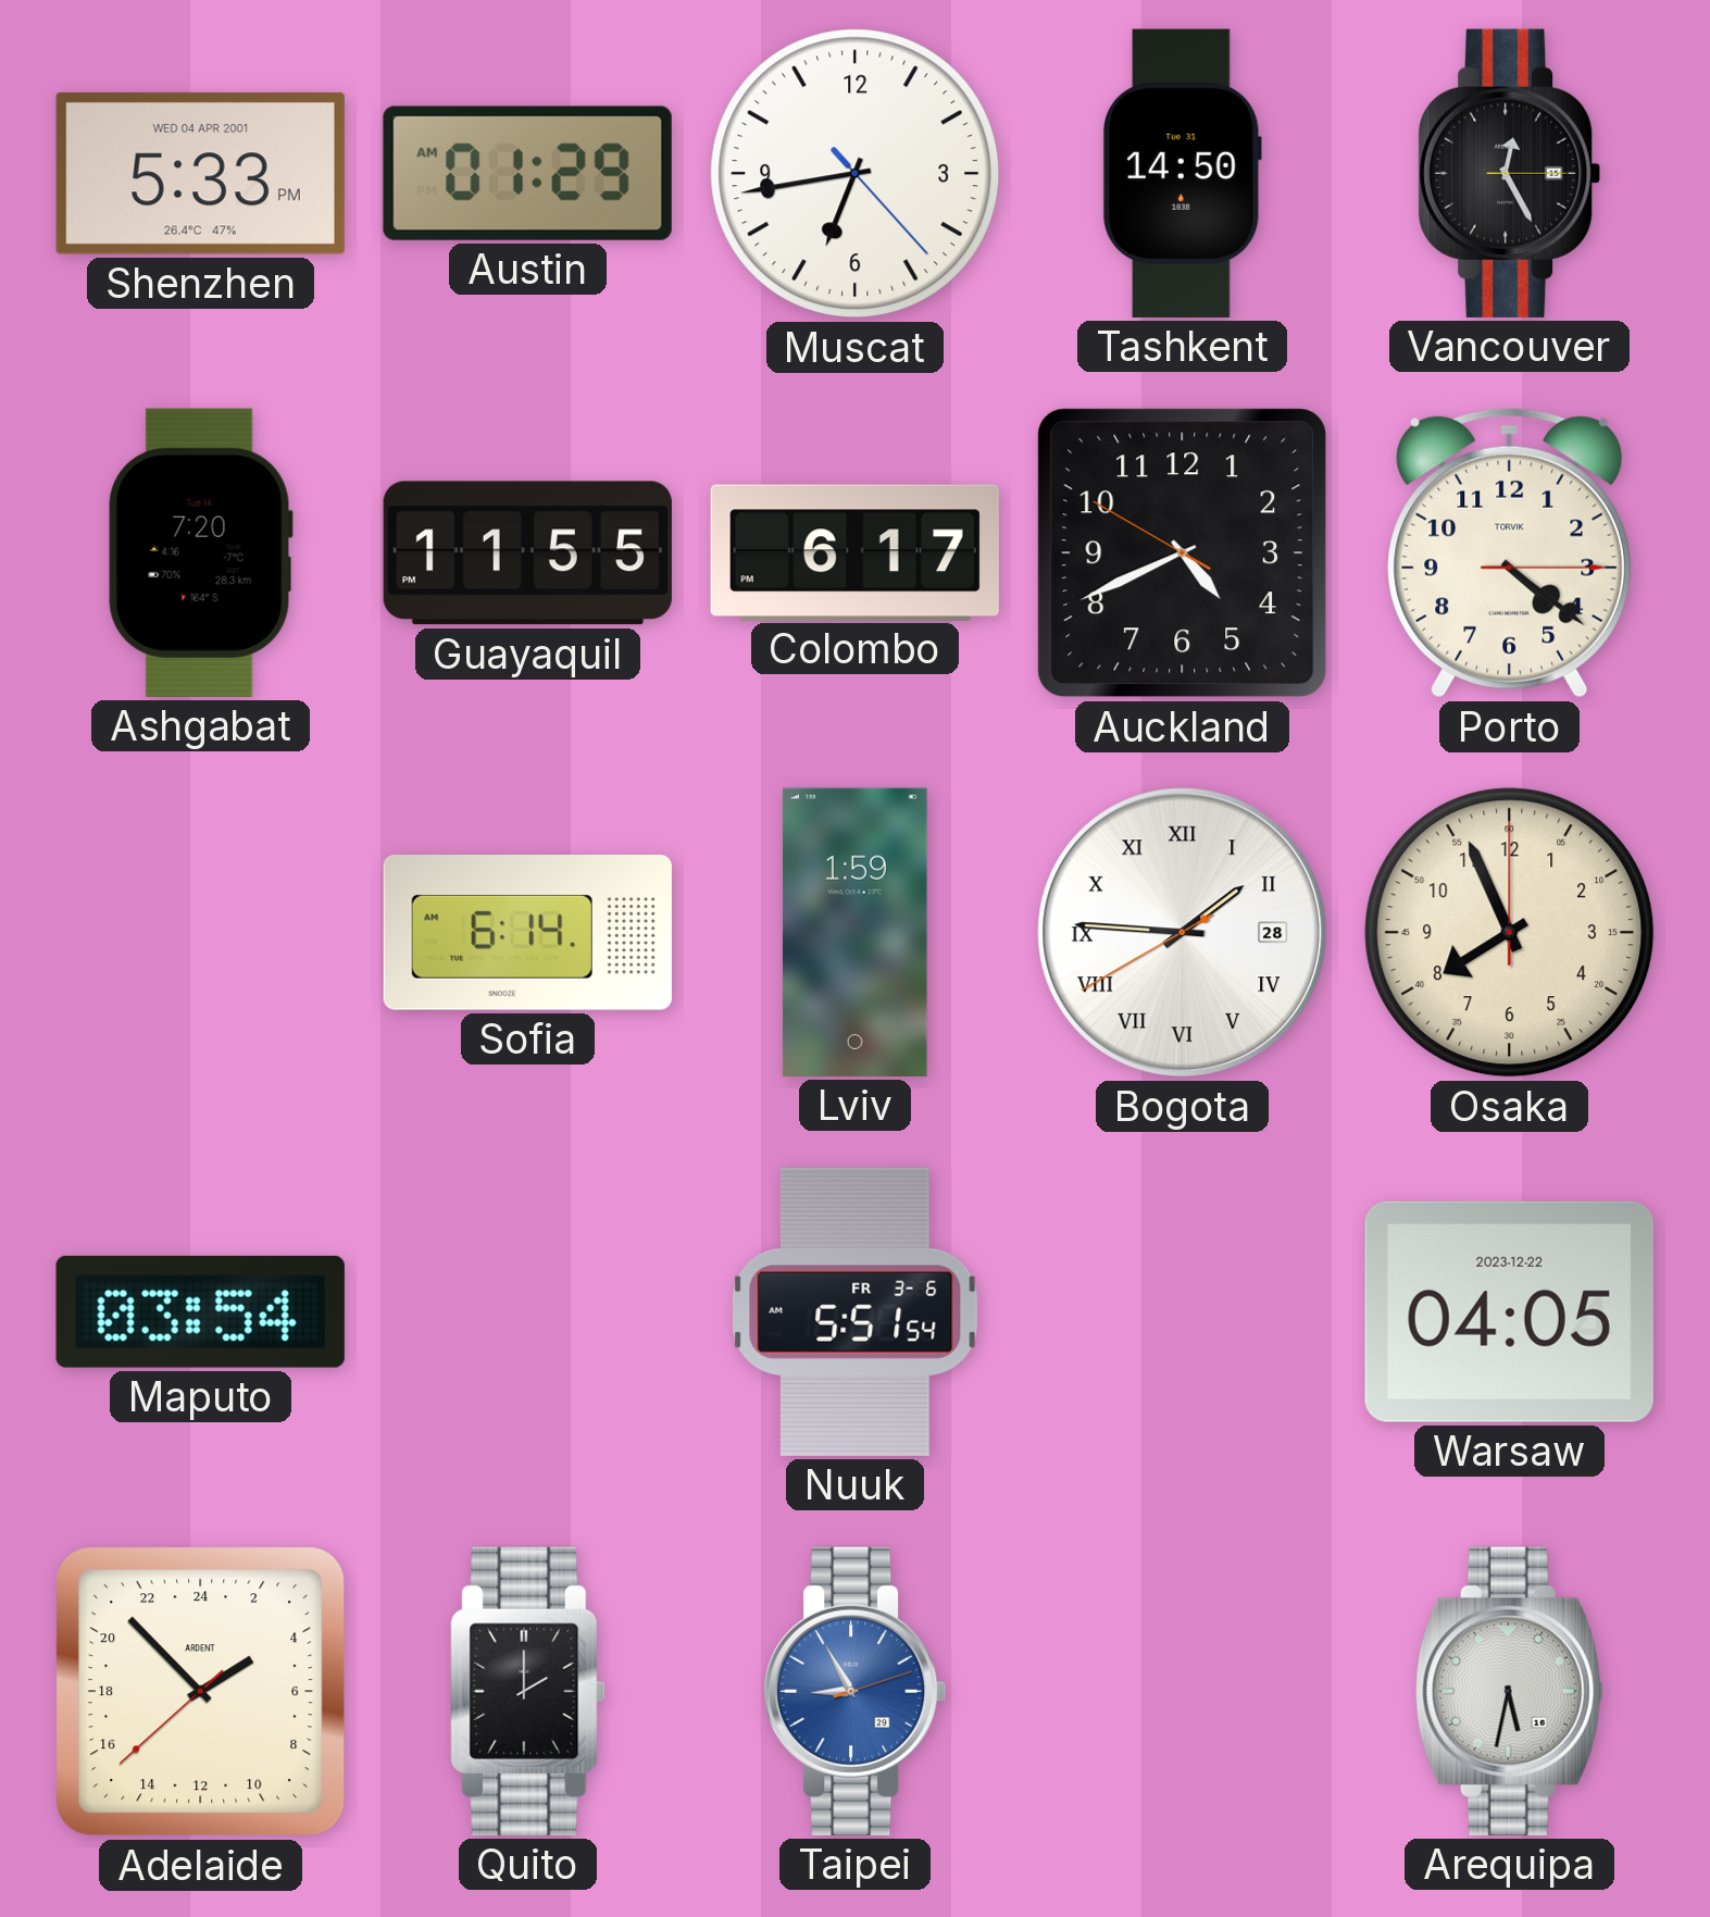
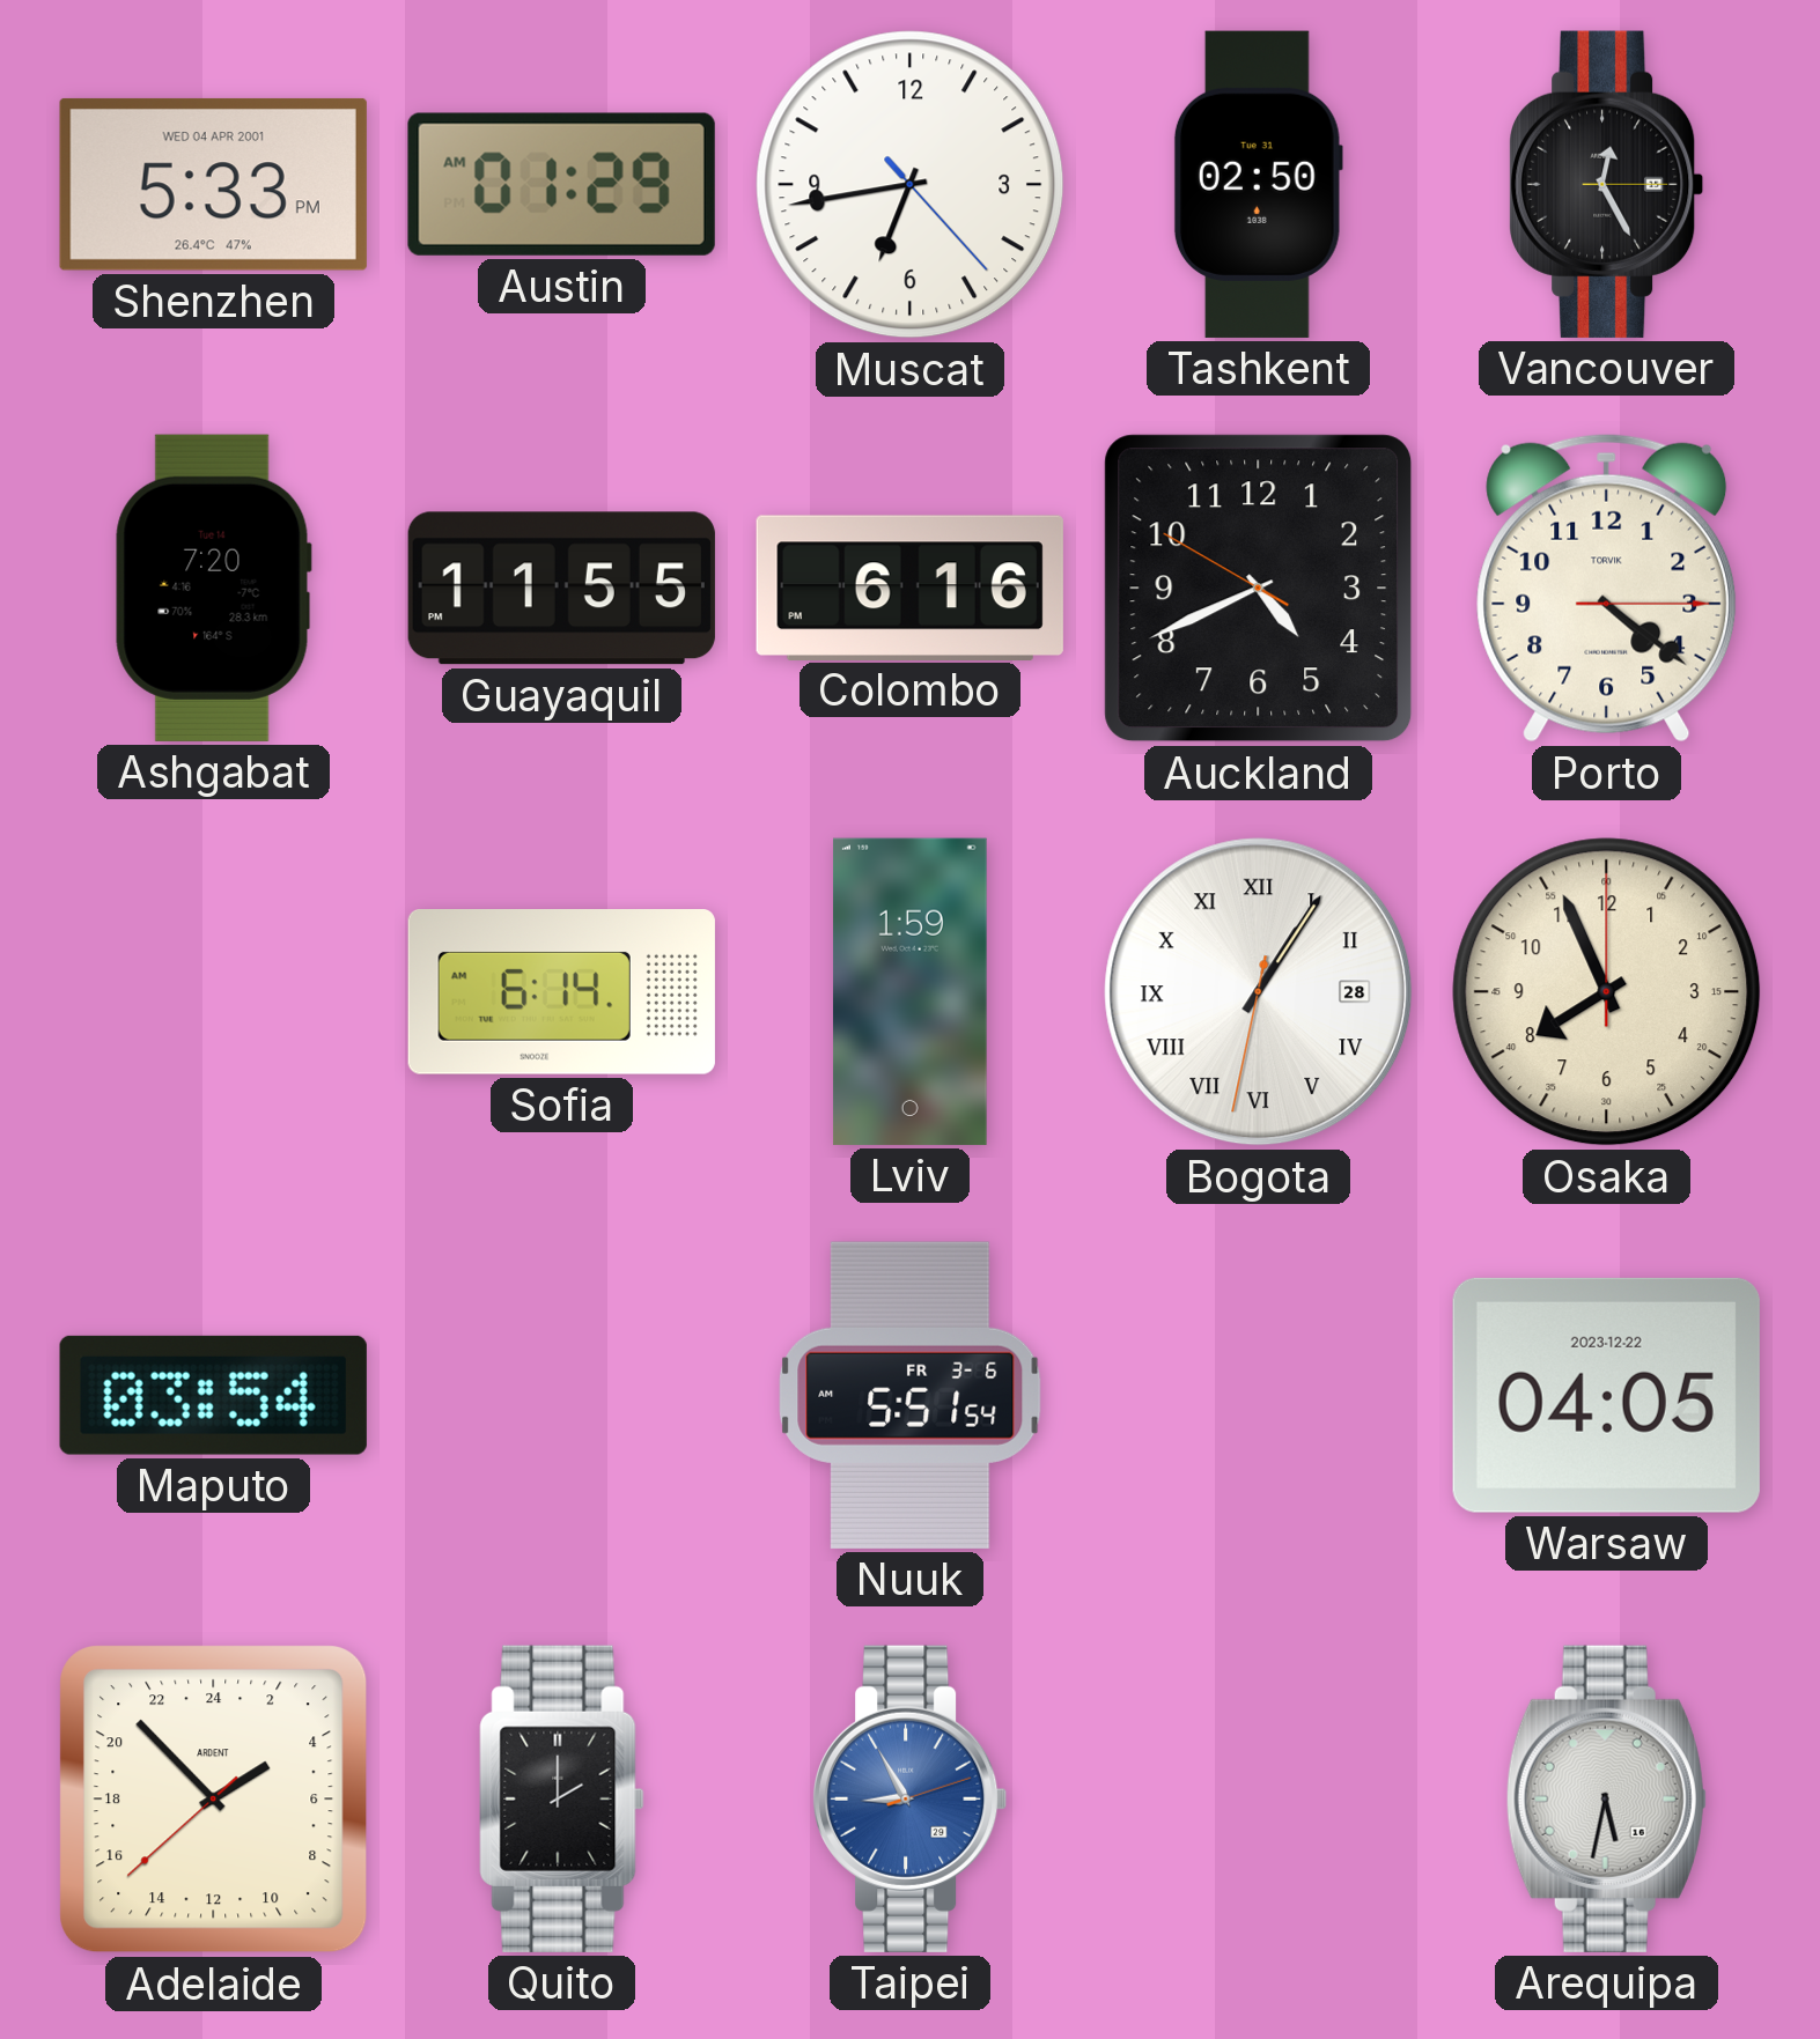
Tashkent: 14:50 -> 02:50
Colombo: 6:17 -> 6:16
Bogota: 1:45 -> 1:05
